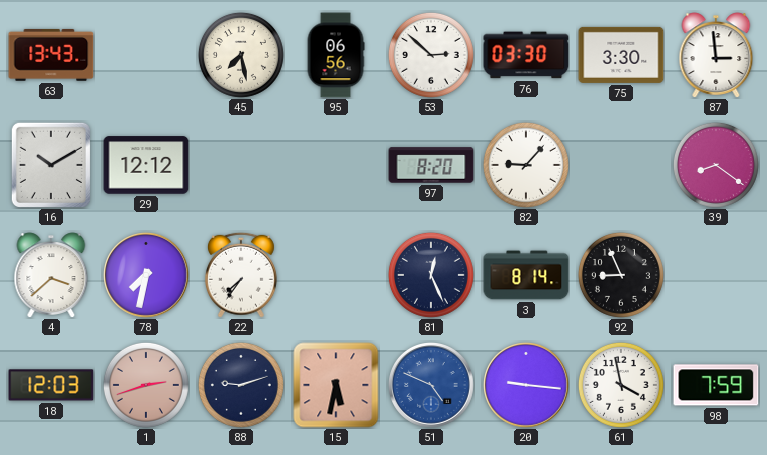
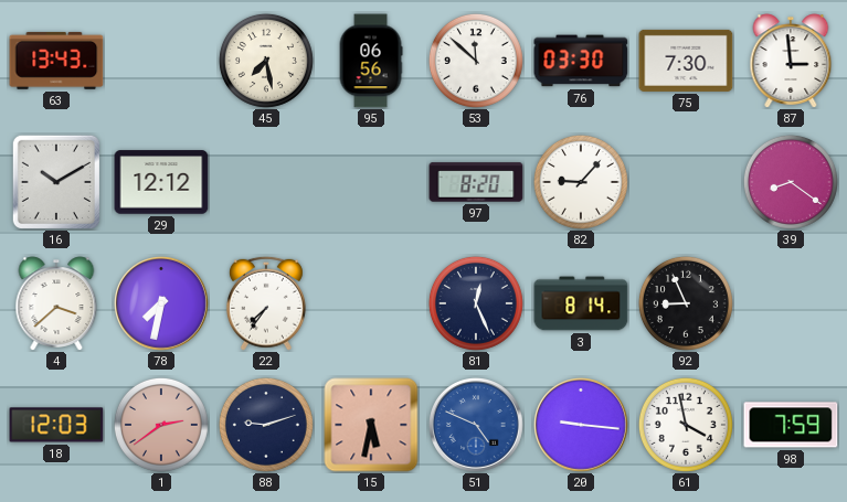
53: 2:52 -> 11:52
75: 3:30 -> 7:30
1: 2:42 -> 2:39
